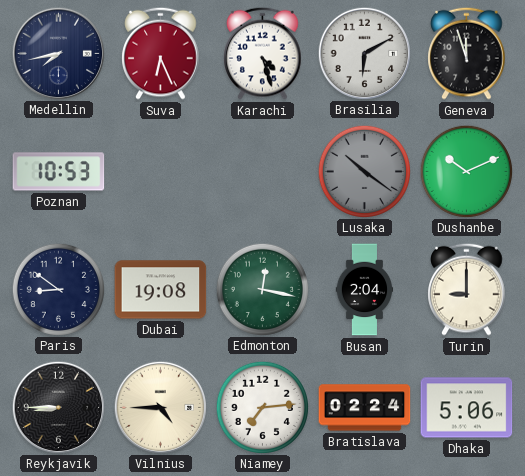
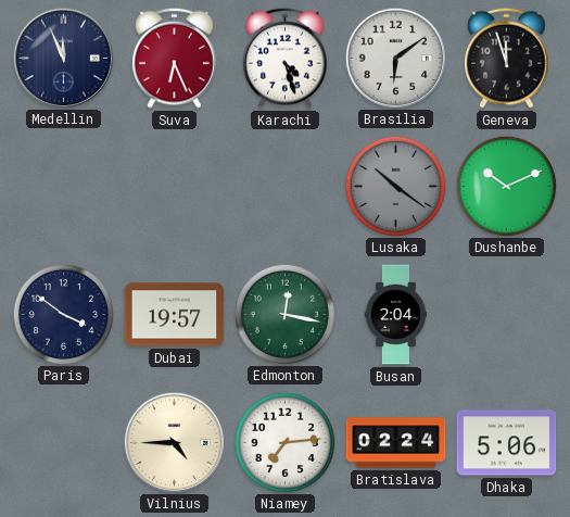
Medellin: 7:43 -> 11:56
Brasilia: 6:10 -> 6:09
Poznan: 10:53 -> none
Paris: 8:51 -> 3:51
Dubai: 19:08 -> 19:57
Turin: 9:00 -> none
Reykjavik: 8:45 -> none
